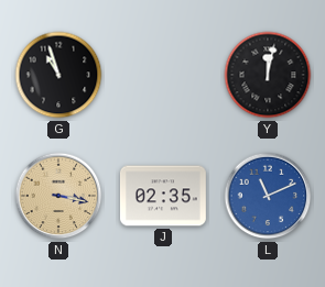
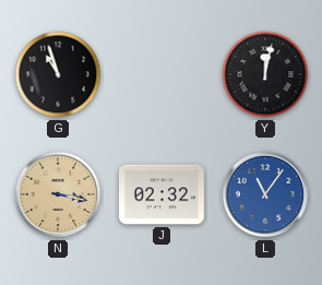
J: 02:35 -> 02:32
L: 11:11 -> 11:06
